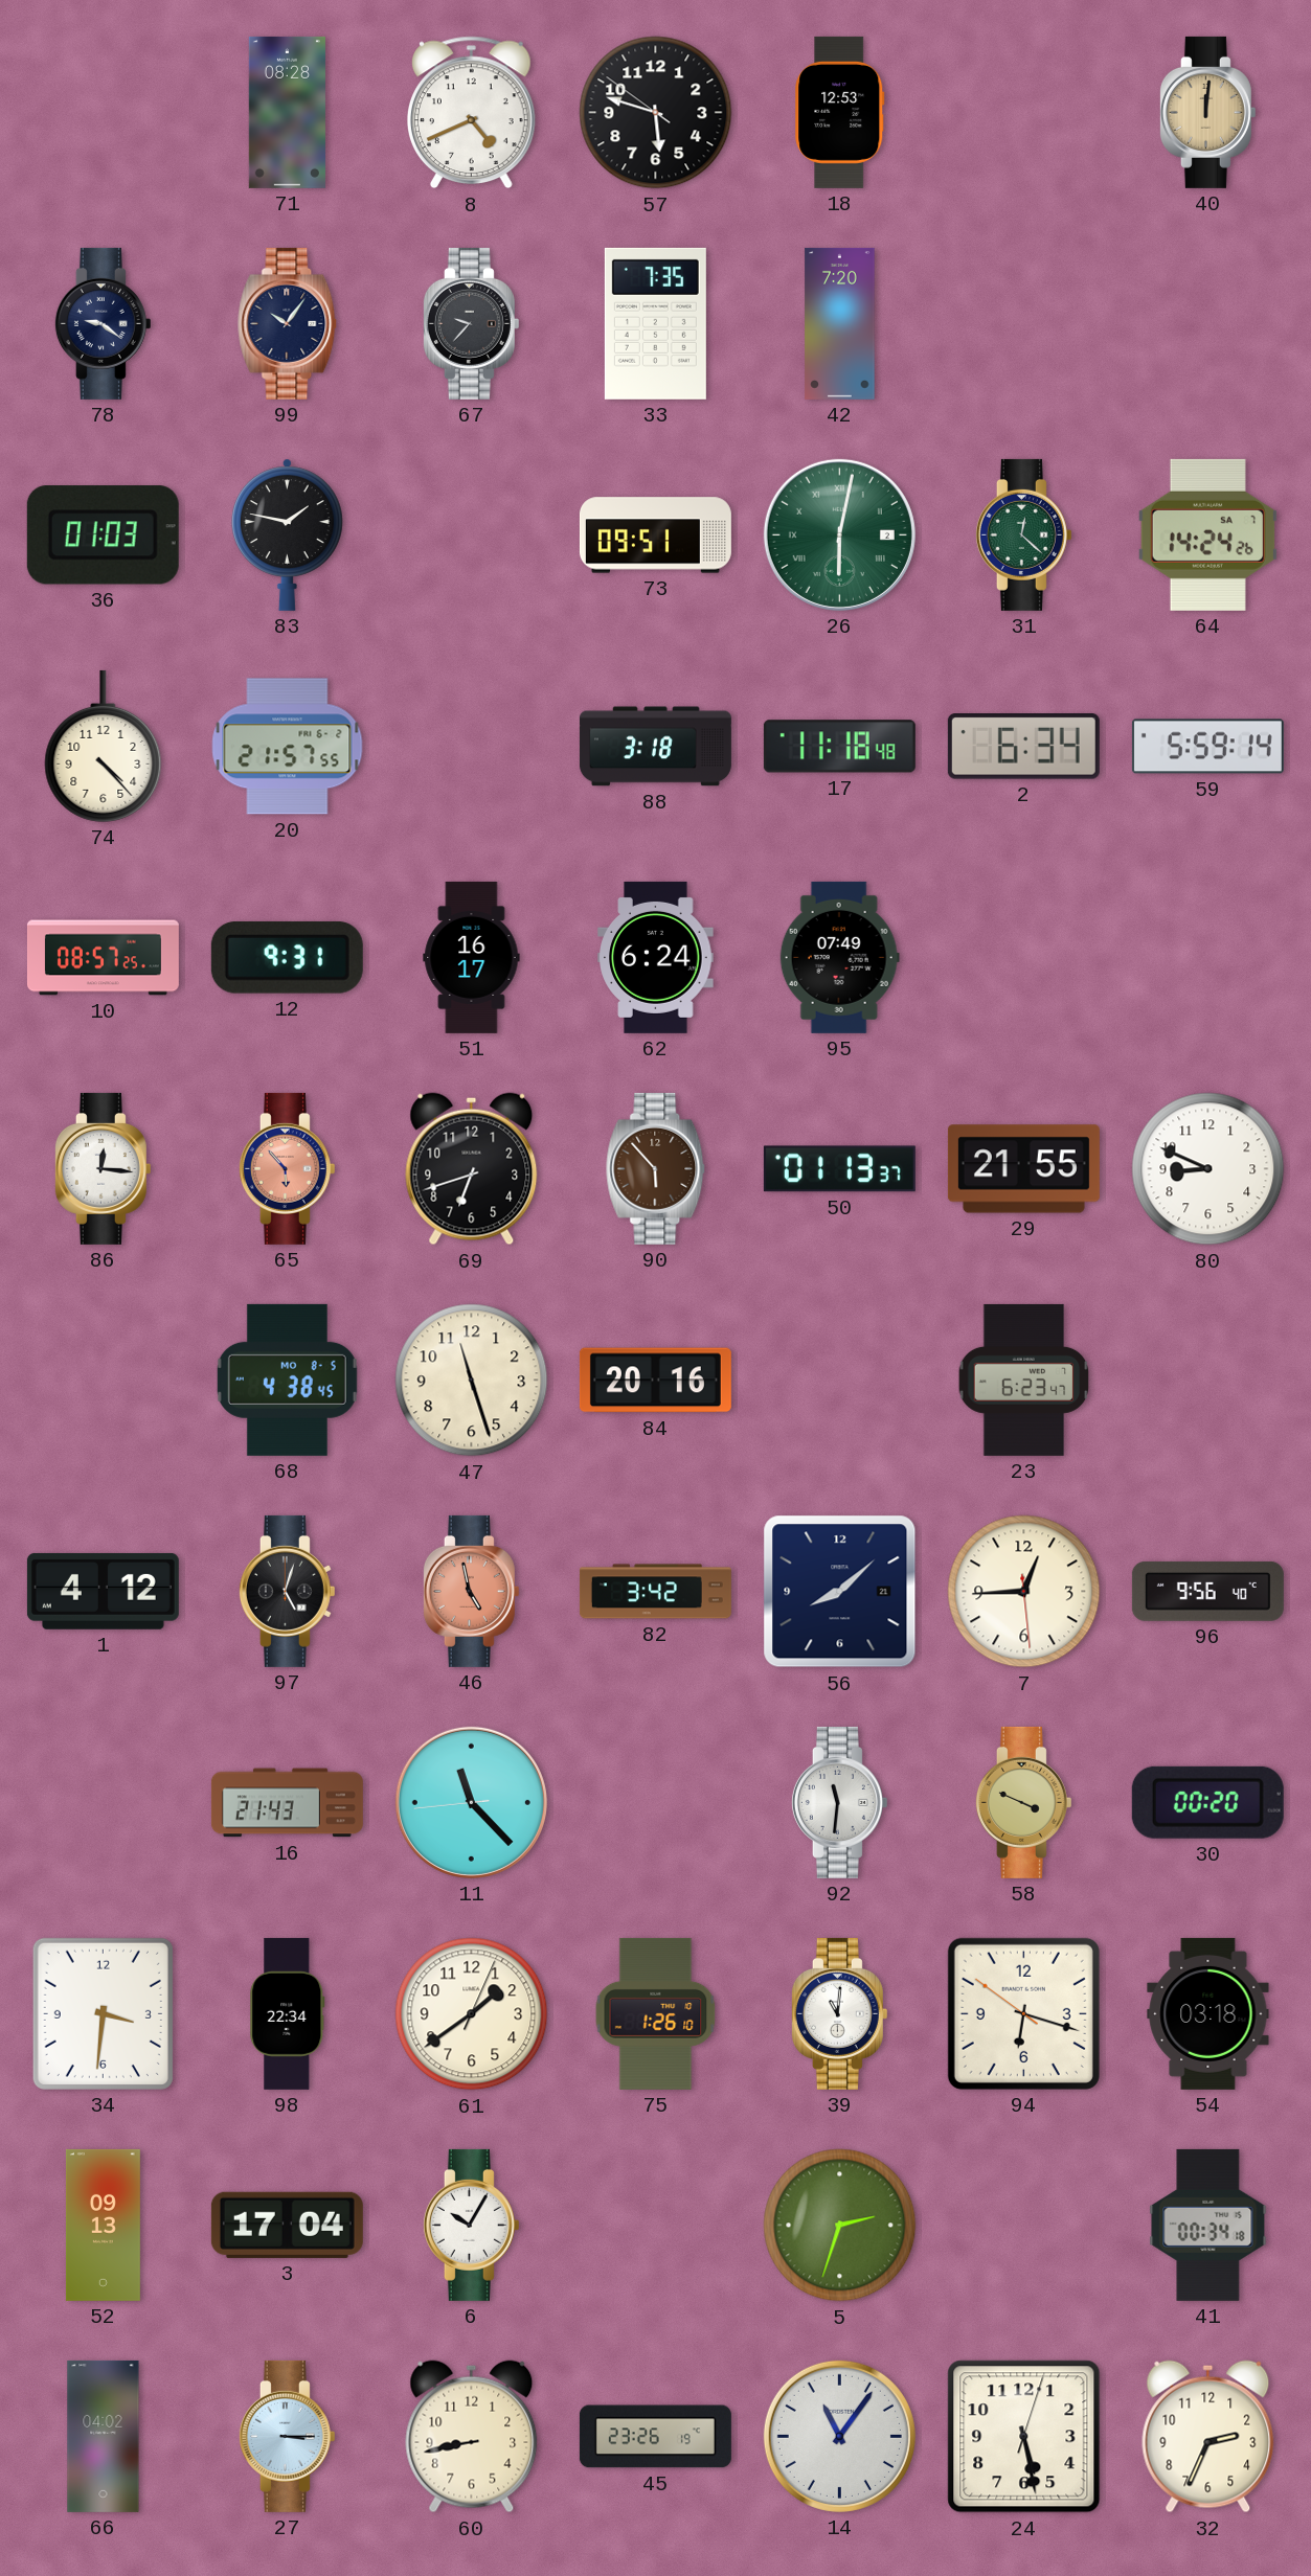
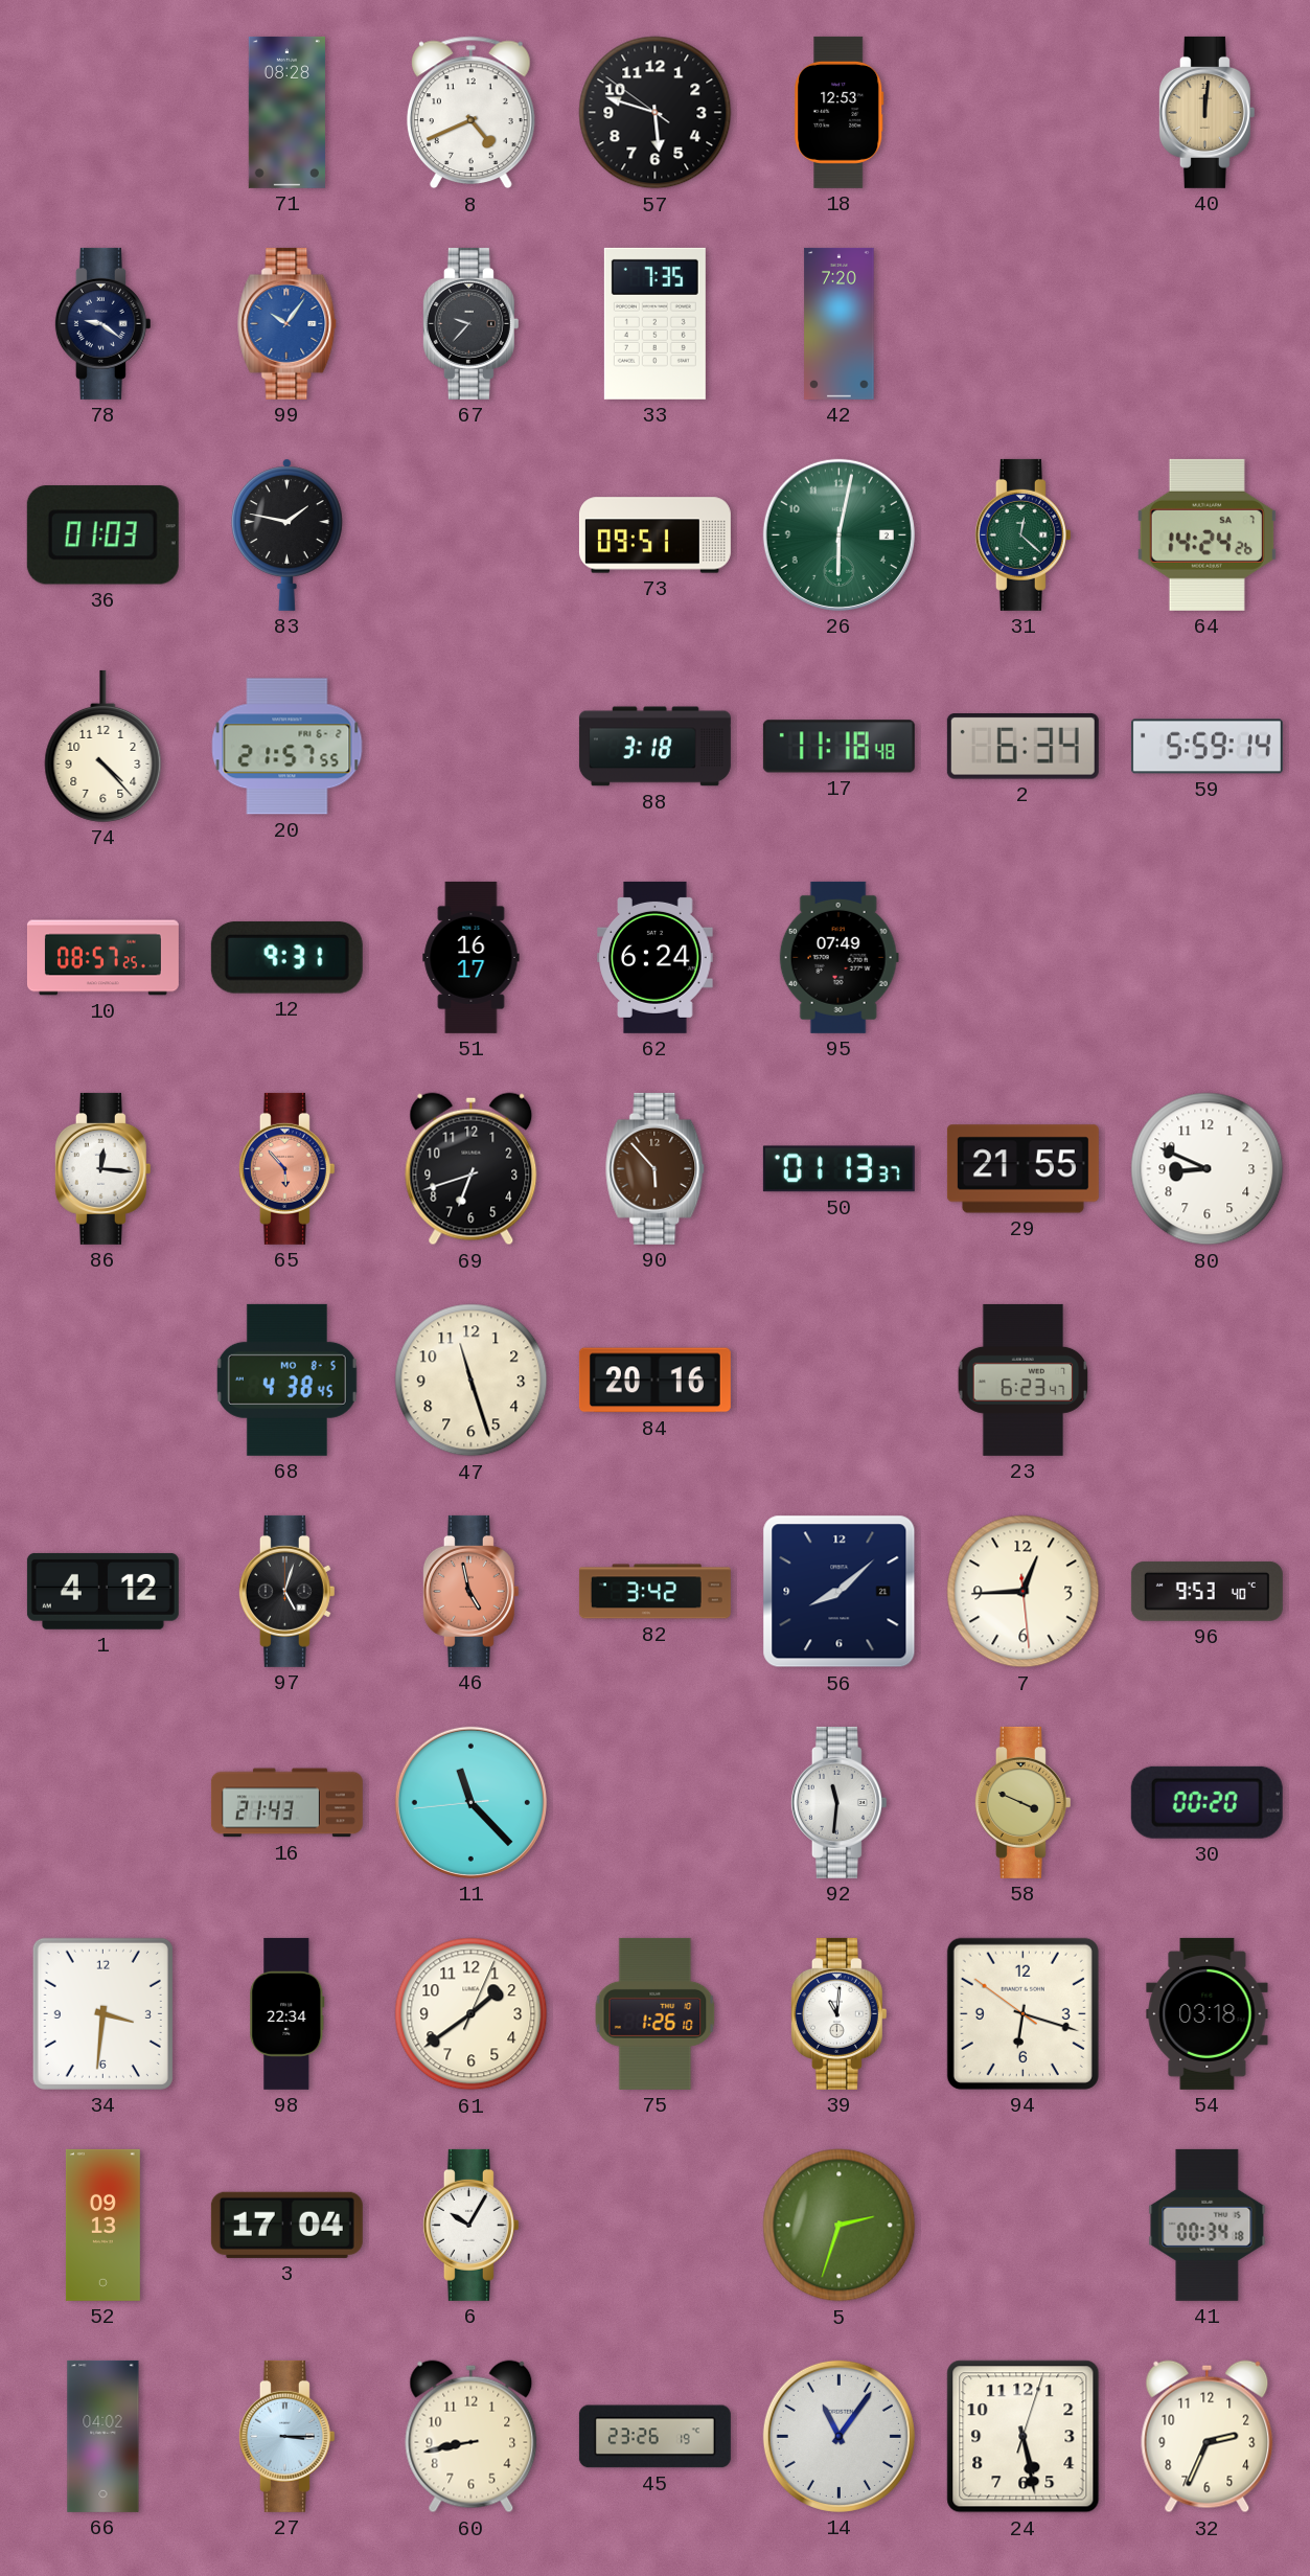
99 dial: navy -> blue
26 numerals: Roman -> Arabic
96: 9:56 -> 9:53
